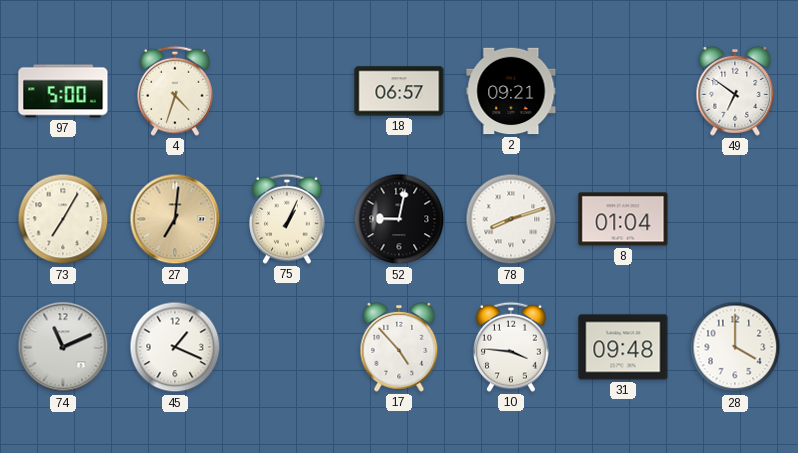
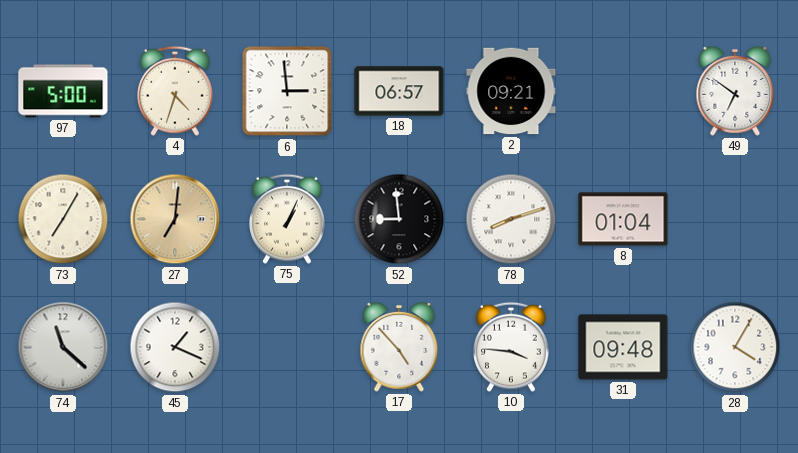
6: none -> 2:59
52: 9:02 -> 8:59
74: 11:11 -> 11:22
28: 4:00 -> 4:05
